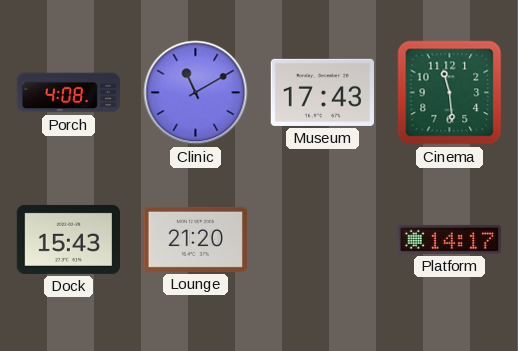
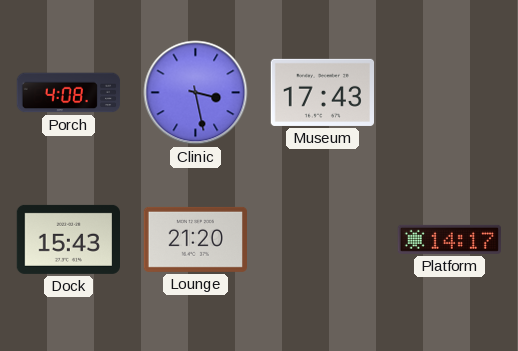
Clinic: 11:10 -> 3:28
Cinema: 11:29 -> none
